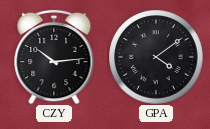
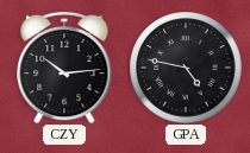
GPA: 4:09 -> 4:47
